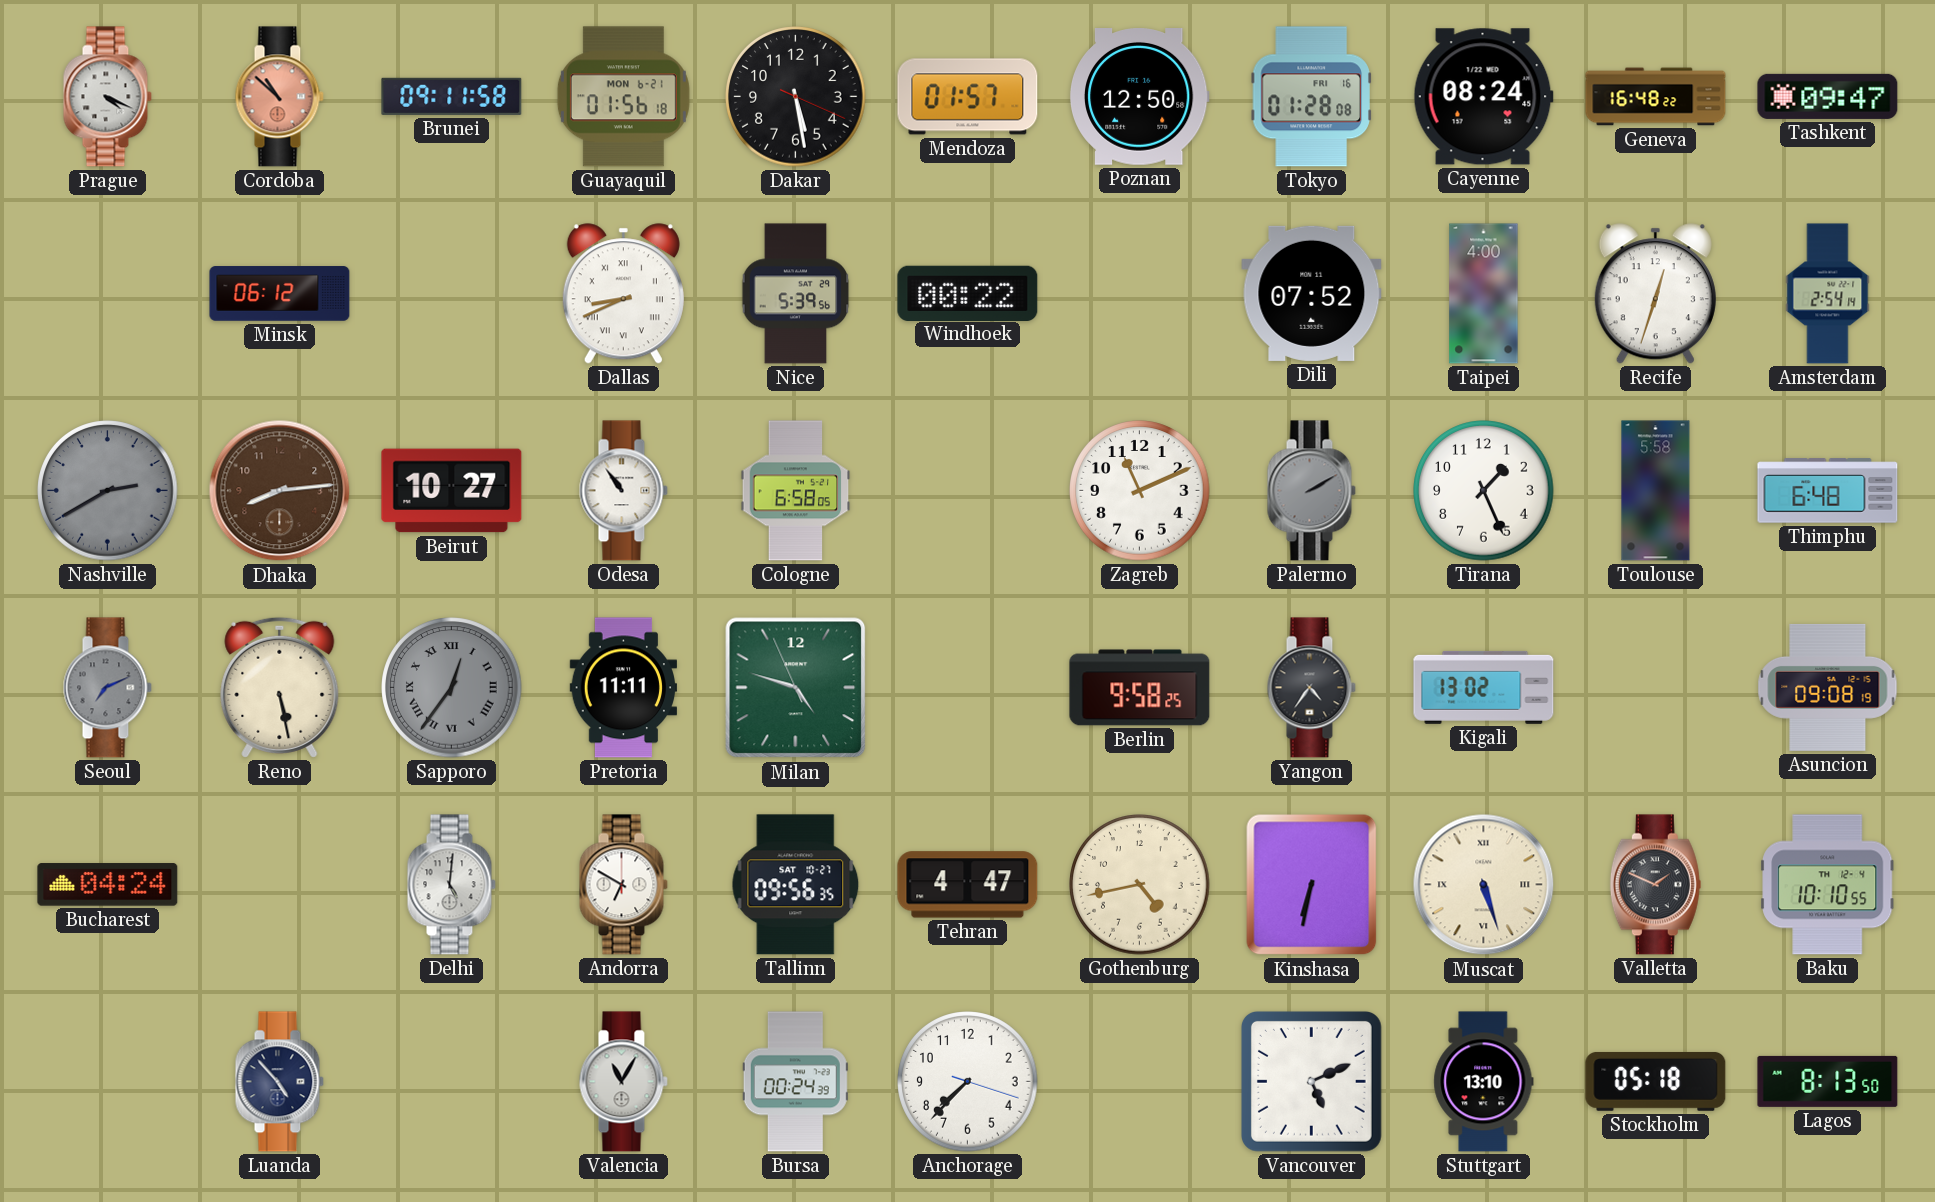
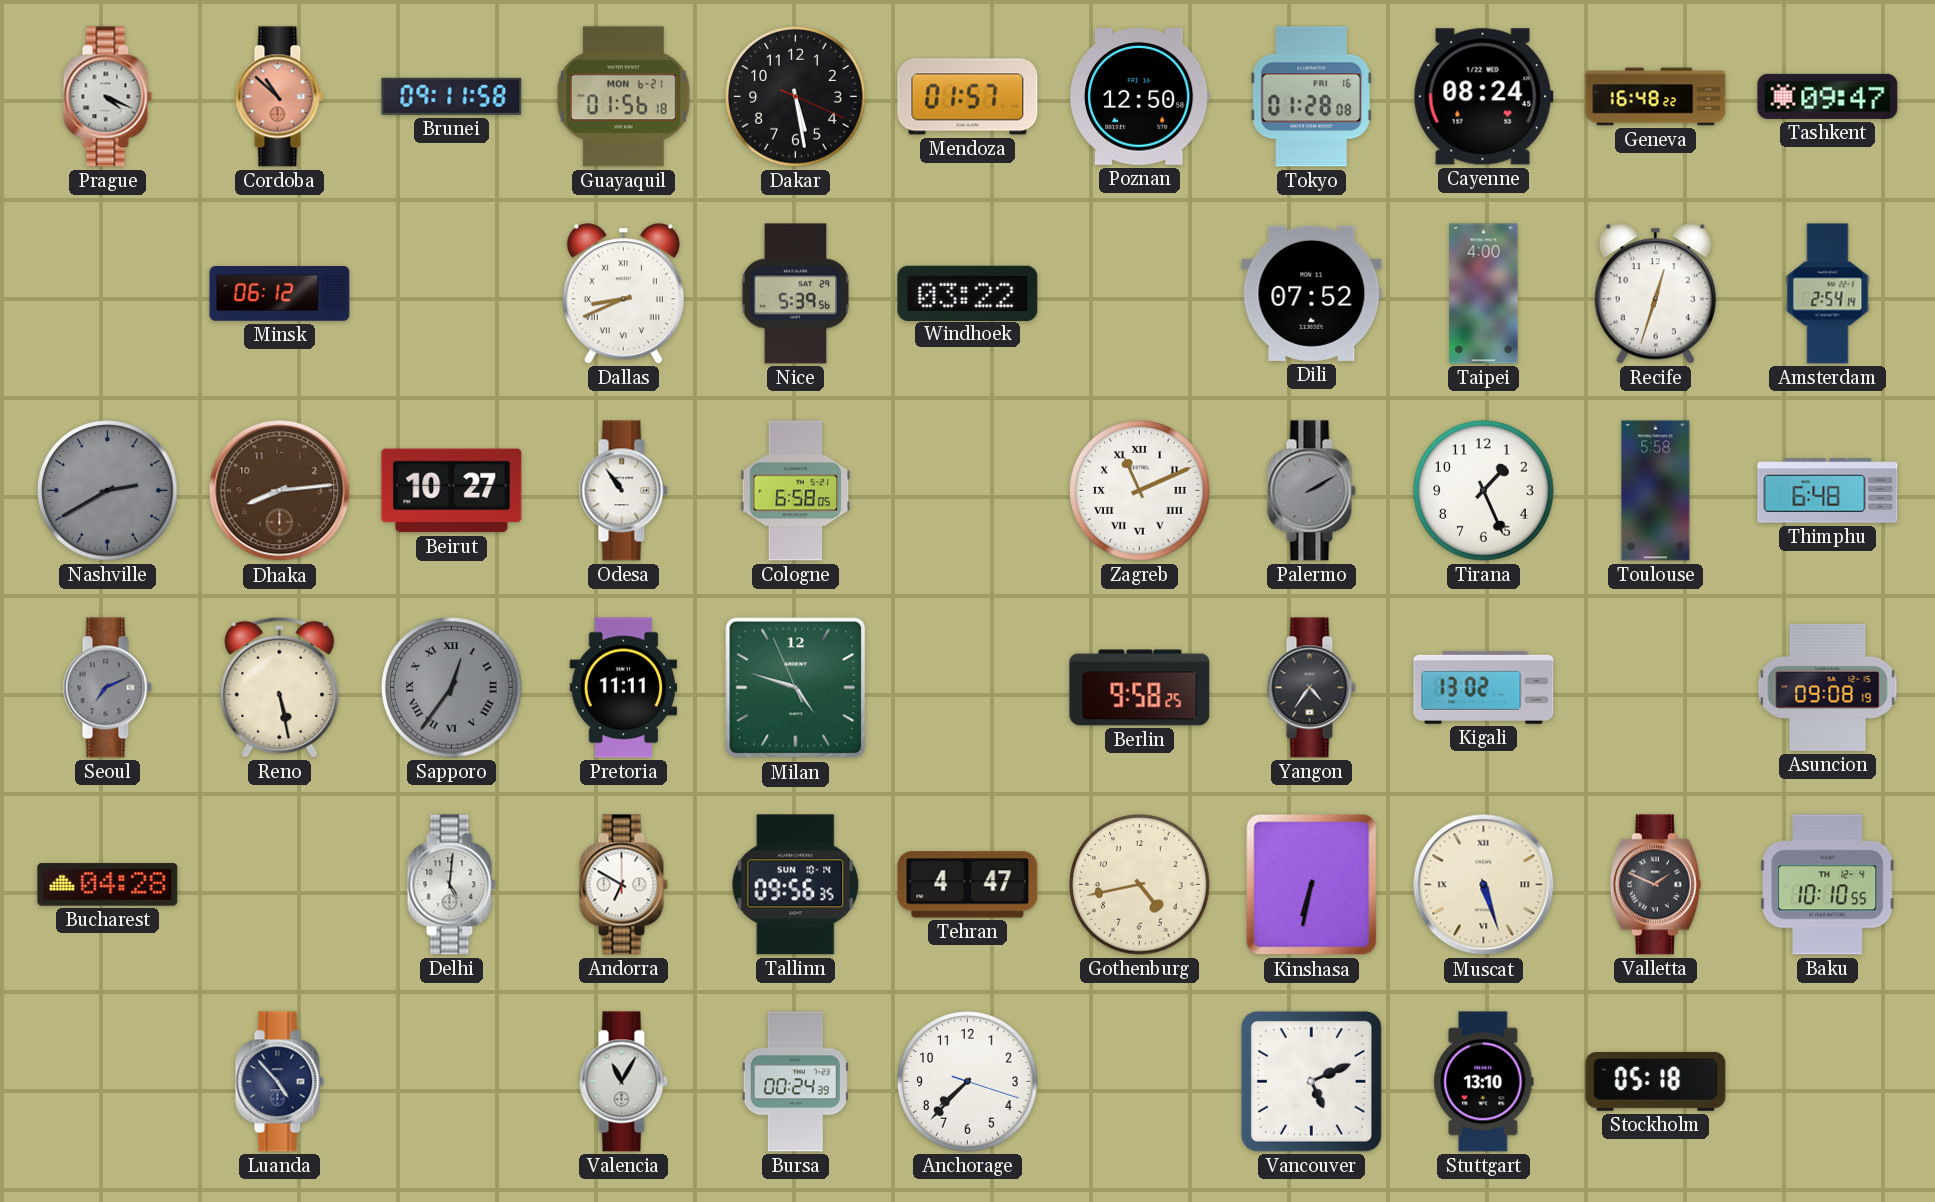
Windhoek: 00:22 -> 03:22
Zagreb numerals: Arabic -> Roman
Bucharest: 04:24 -> 04:28
Tallinn date: SAT 10-27 -> SUN 10-14
Lagos: 8:13 -> none
